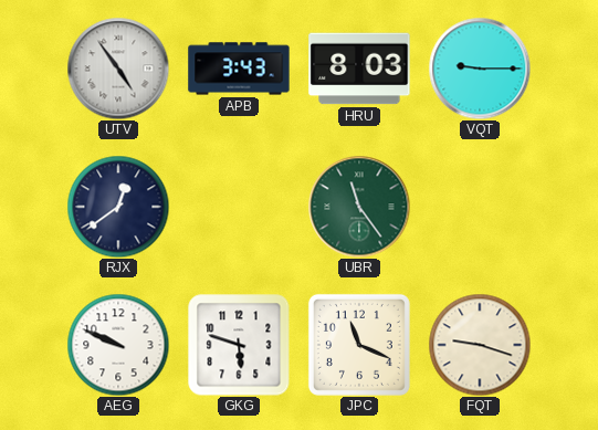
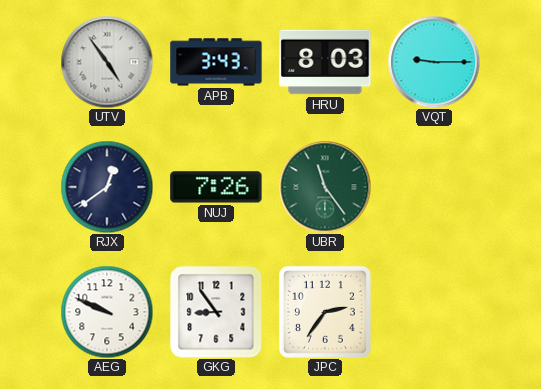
NUJ: none -> 7:26
GKG: 5:48 -> 8:54
JPC: 11:19 -> 2:36
FQT: 9:18 -> none
